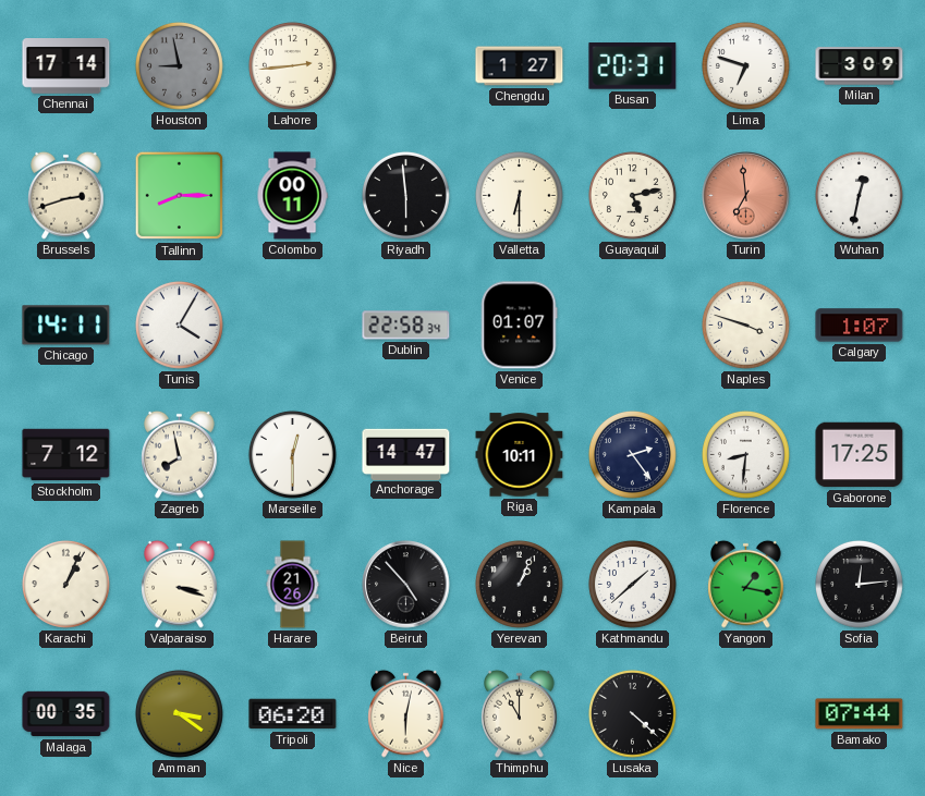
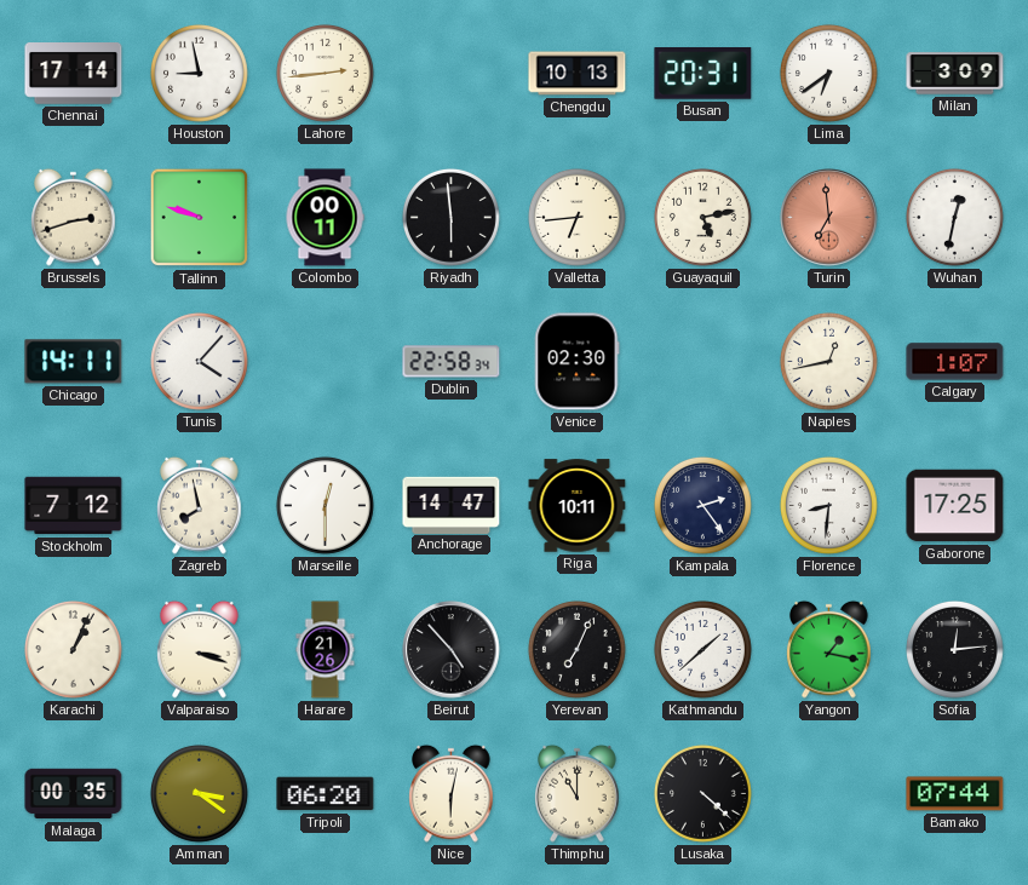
Houston dial: grey -> white
Chengdu: 1:27 -> 10:13
Lima: 6:48 -> 6:39
Tallinn: 8:15 -> 9:48
Valletta: 6:30 -> 6:44
Tunis: 4:05 -> 4:07
Venice: 01:07 -> 02:30
Naples: 3:48 -> 12:43
Yerevan: 1:04 -> 7:04
